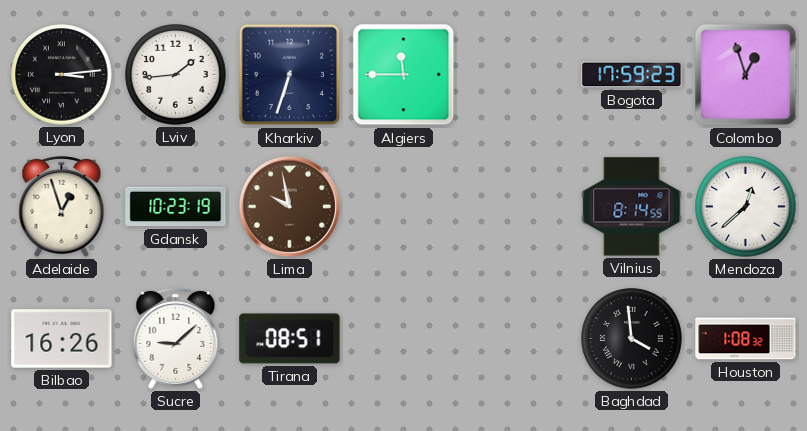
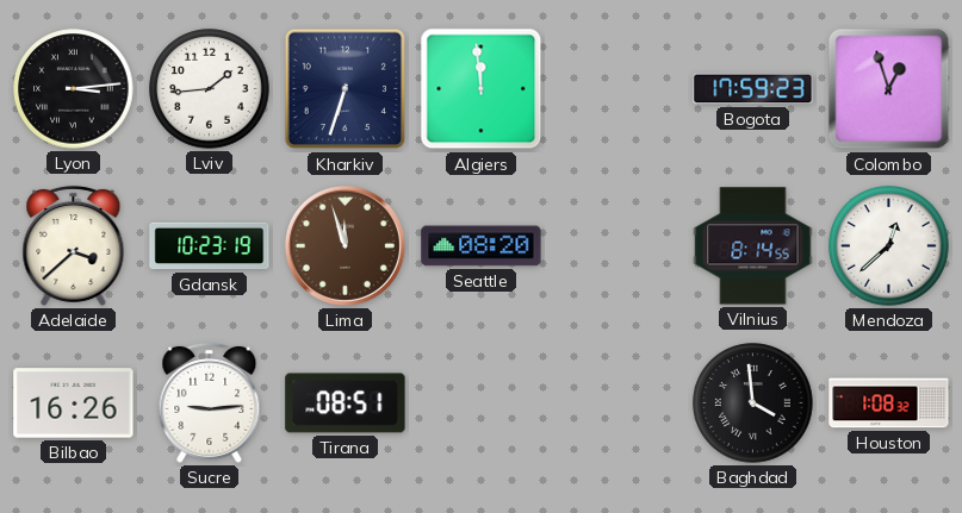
Algiers: 11:45 -> 11:59
Adelaide: 12:57 -> 3:38
Lima: 9:58 -> 11:57
Seattle: none -> 08:20
Sucre: 9:08 -> 9:14
